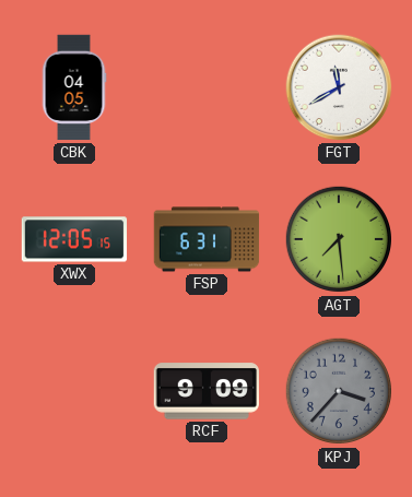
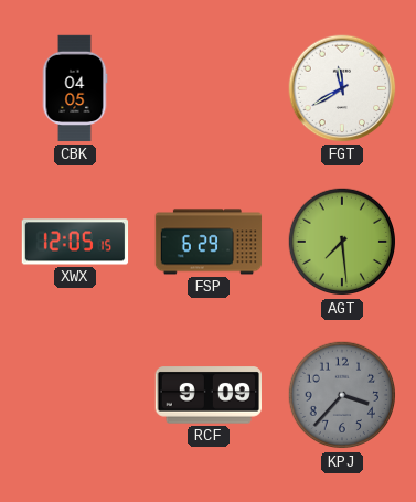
FSP: 6:31 -> 6:29
